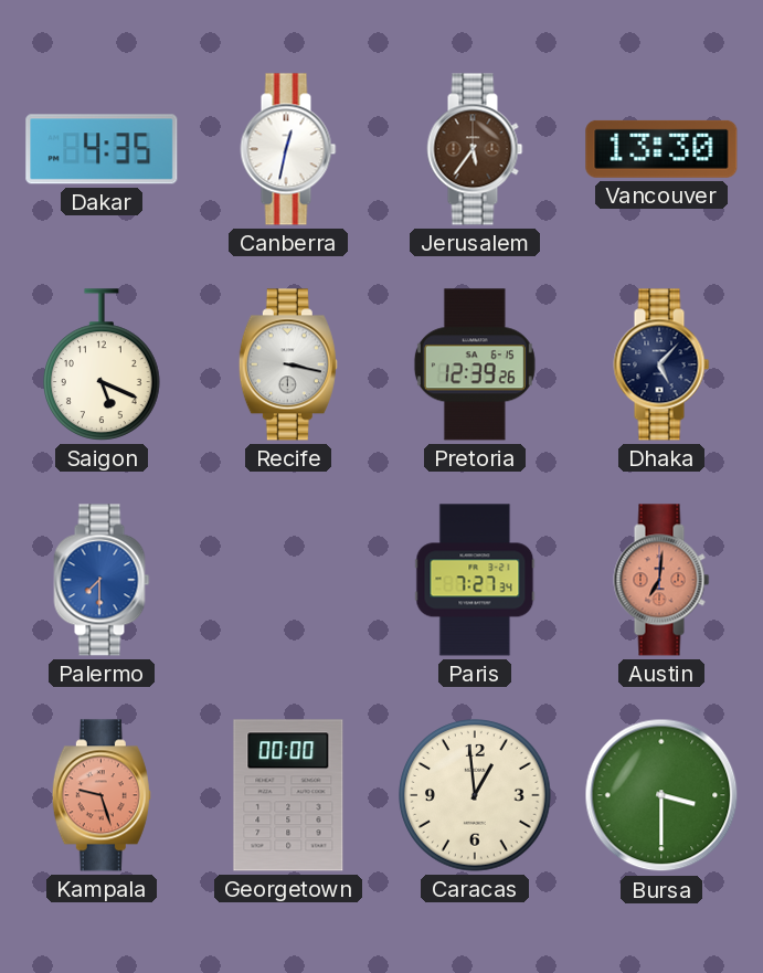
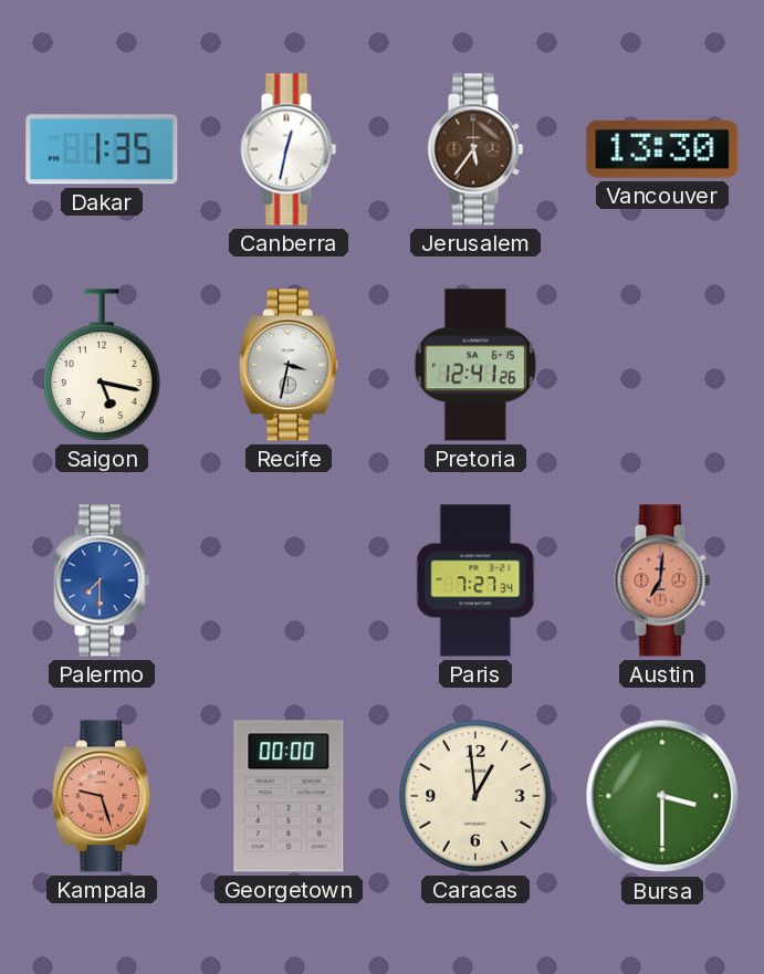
Dakar: 4:35 -> 1:35
Saigon: 5:19 -> 5:17
Recife: 3:17 -> 3:32
Pretoria: 12:39 -> 12:41
Dhaka: 5:07 -> none
